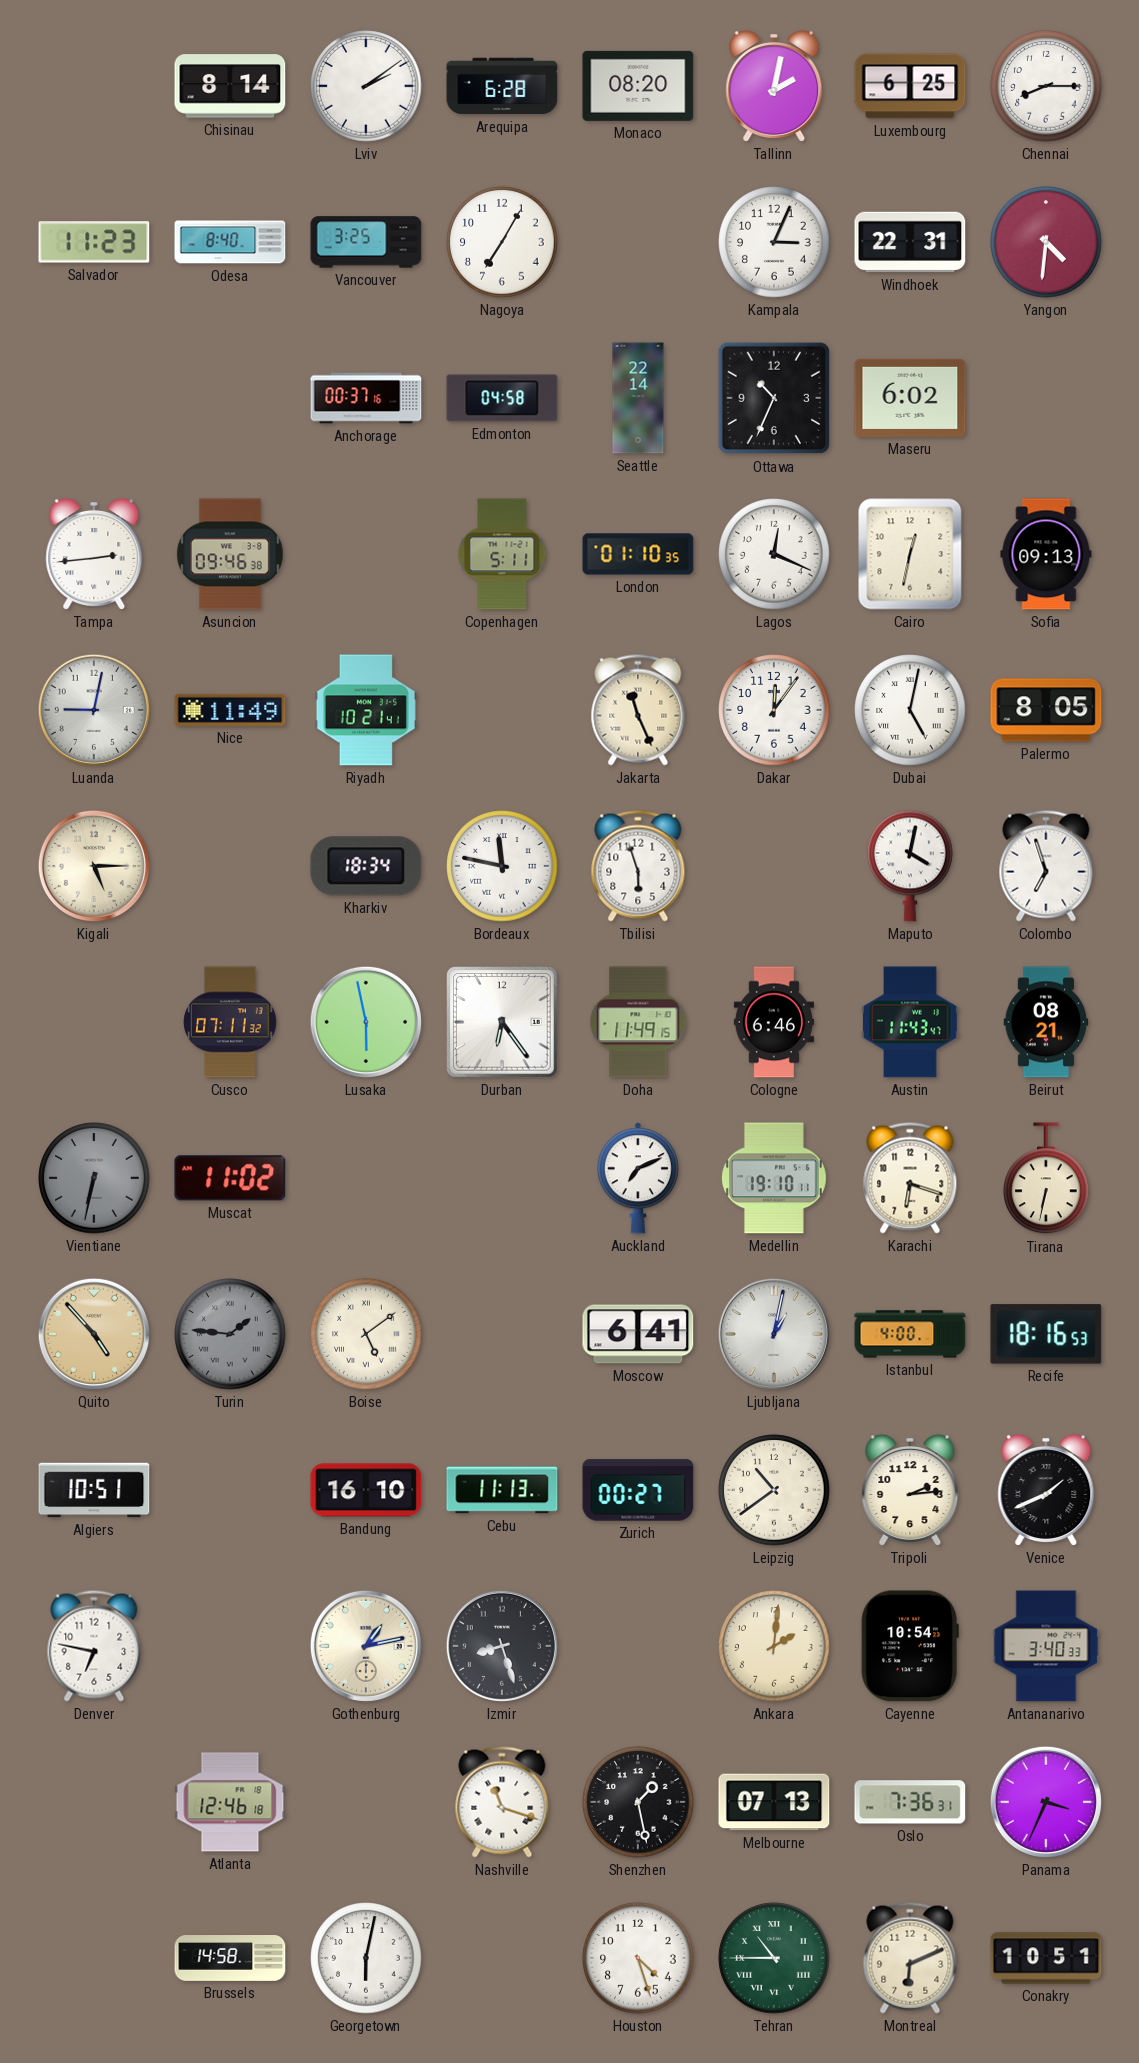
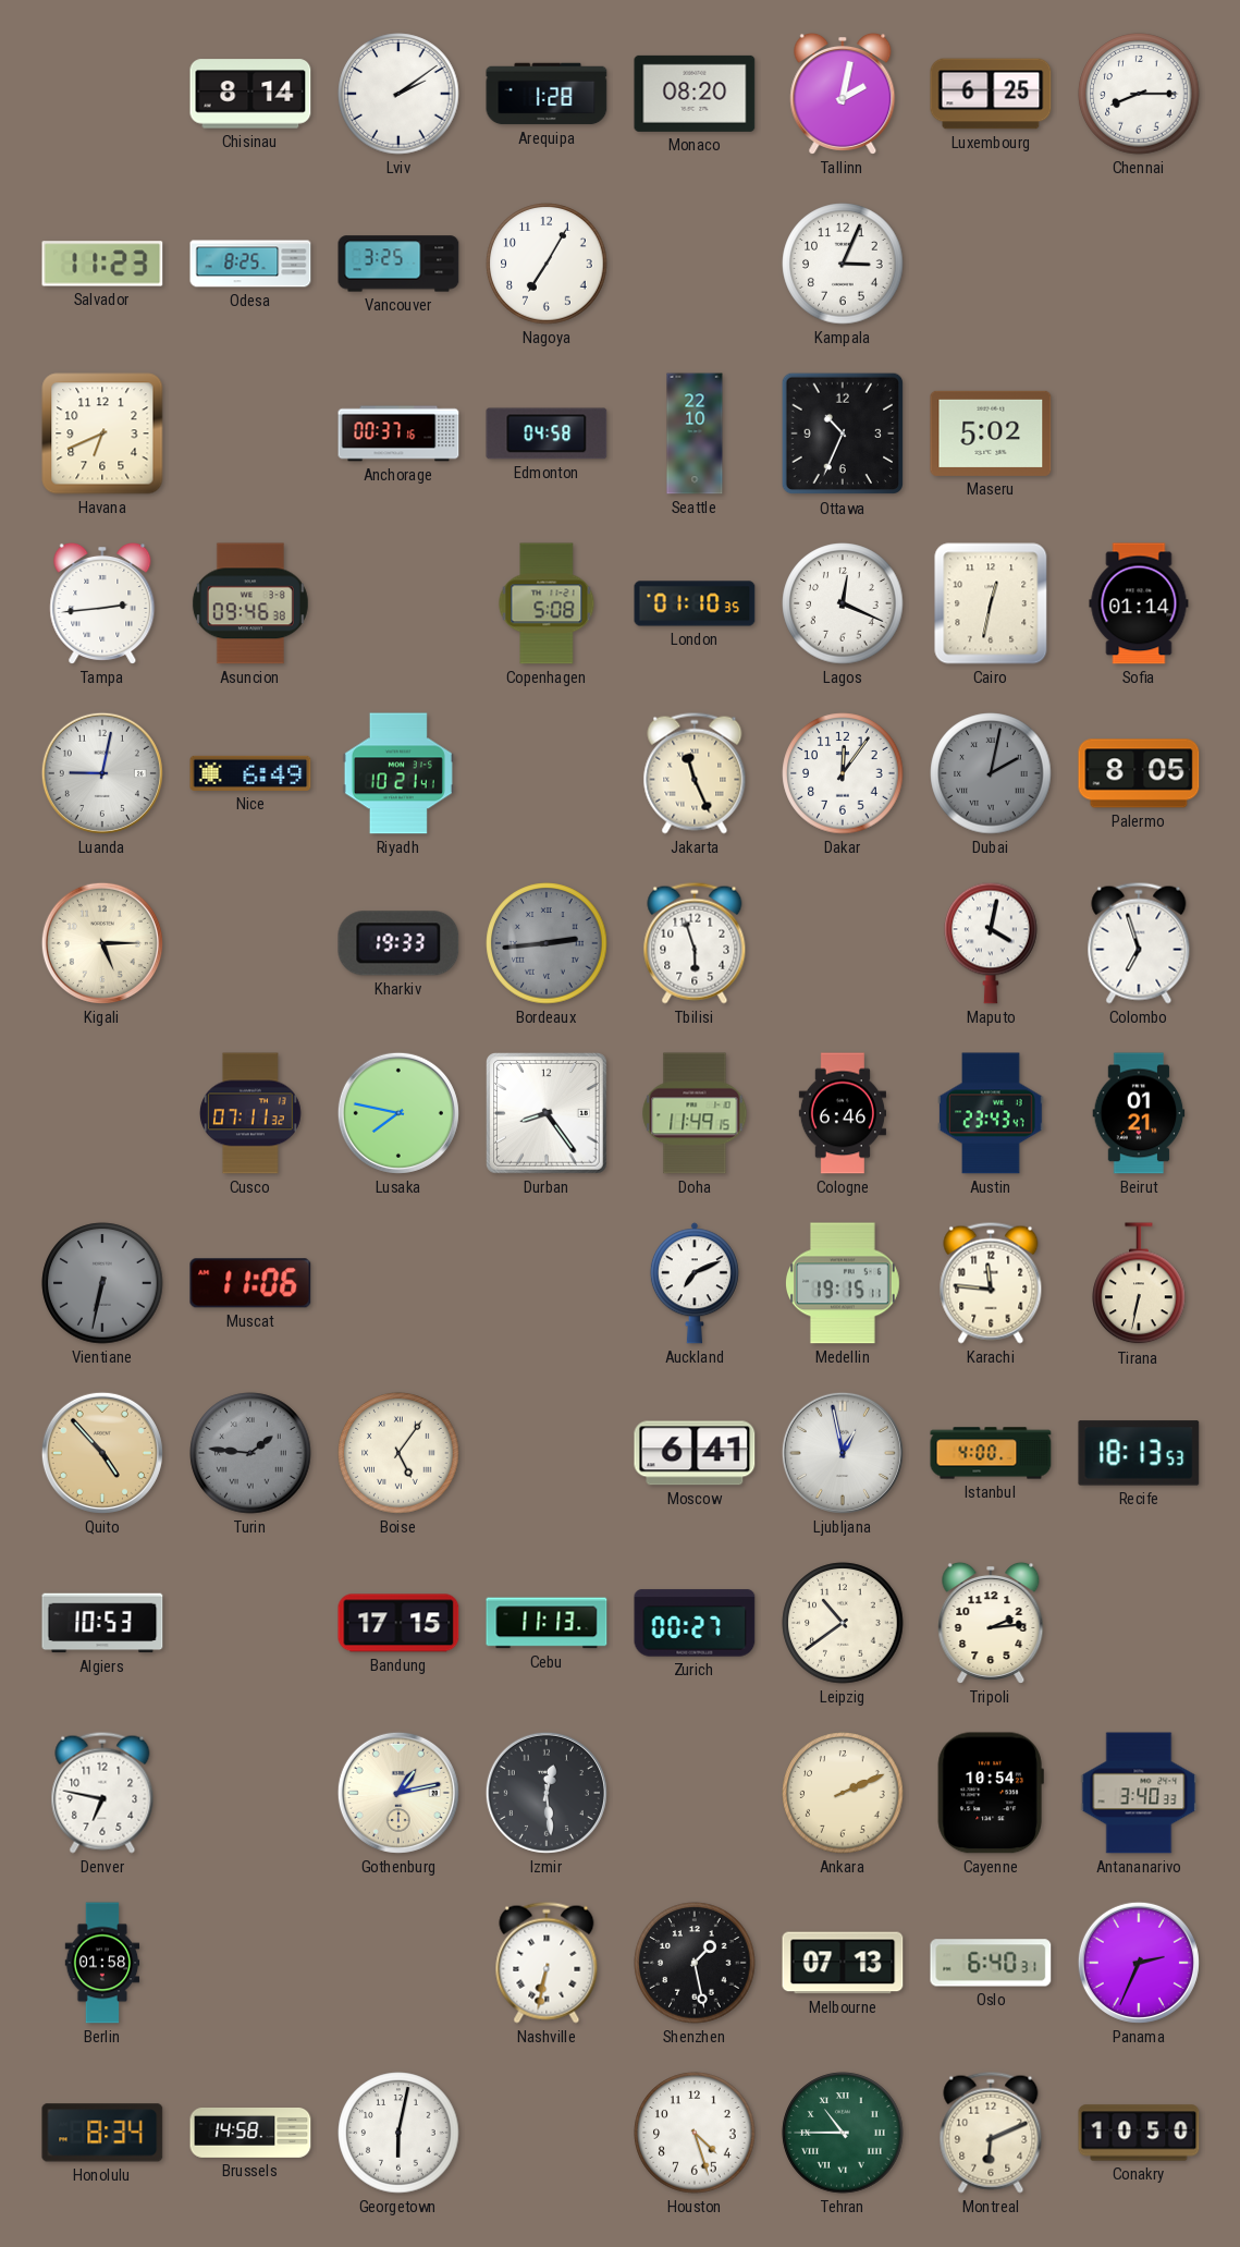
Arequipa: 6:28 -> 1:28
Odesa: 8:40 -> 8:25
Windhoek: 22:31 -> none
Yangon: 4:31 -> none
Havana: none -> 6:41
Seattle: 22:14 -> 22:10
Maseru: 6:02 -> 5:02
Copenhagen: 5:11 -> 5:08
Sofia: 09:13 -> 01:14
Nice: 11:49 -> 6:49
Dubai: 5:02 -> 2:02
Dubai dial: white -> grey
Kharkiv: 18:34 -> 19:33
Bordeaux: 11:47 -> 2:44
Bordeaux dial: white -> grey
Lusaka: 5:58 -> 7:47
Durban: 6:24 -> 8:24
Austin: 11:43 -> 23:43
Beirut: 08:21 -> 01:21
Muscat: 11:02 -> 11:06
Medellin: 19:10 -> 19:15
Karachi: 6:18 -> 11:46
Boise: 5:09 -> 5:06
Ljubljana: 1:02 -> 12:58
Recife: 18:16 -> 18:13
Algiers: 10:51 -> 10:53
Bandung: 16:10 -> 17:15
Venice: 1:41 -> none
Izmir: 8:27 -> 12:29
Ankara: 2:01 -> 2:11
Berlin: none -> 01:58
Atlanta: 12:46 -> none
Nashville: 11:18 -> 6:32
Oslo: 7:36 -> 6:40
Panama: 3:34 -> 2:34
Honolulu: none -> 8:34
Conakry: 10:51 -> 10:50
